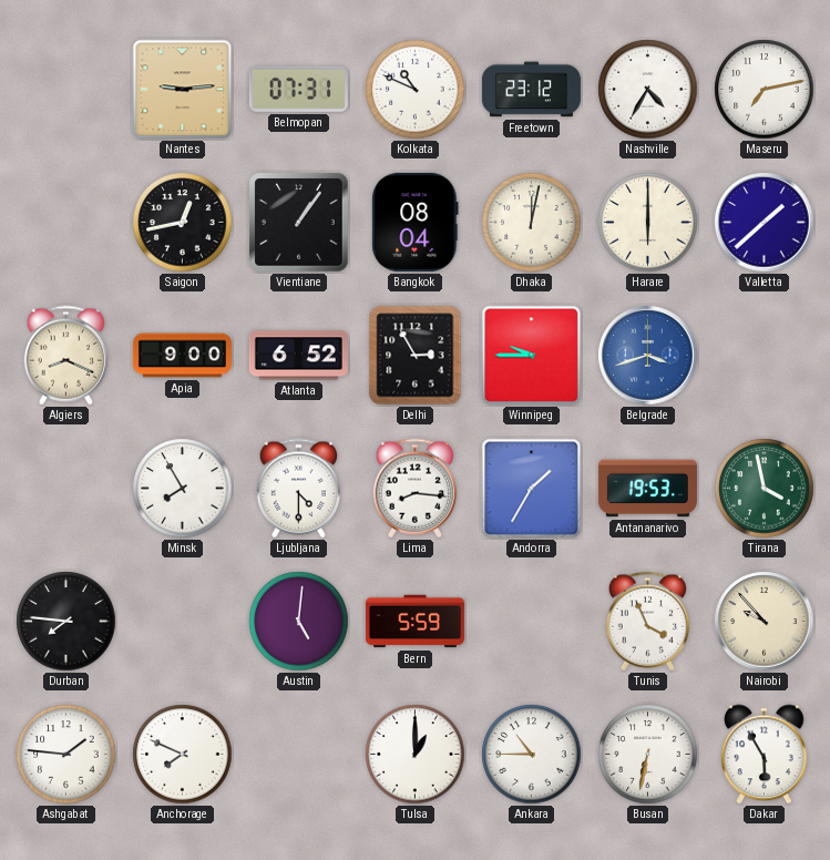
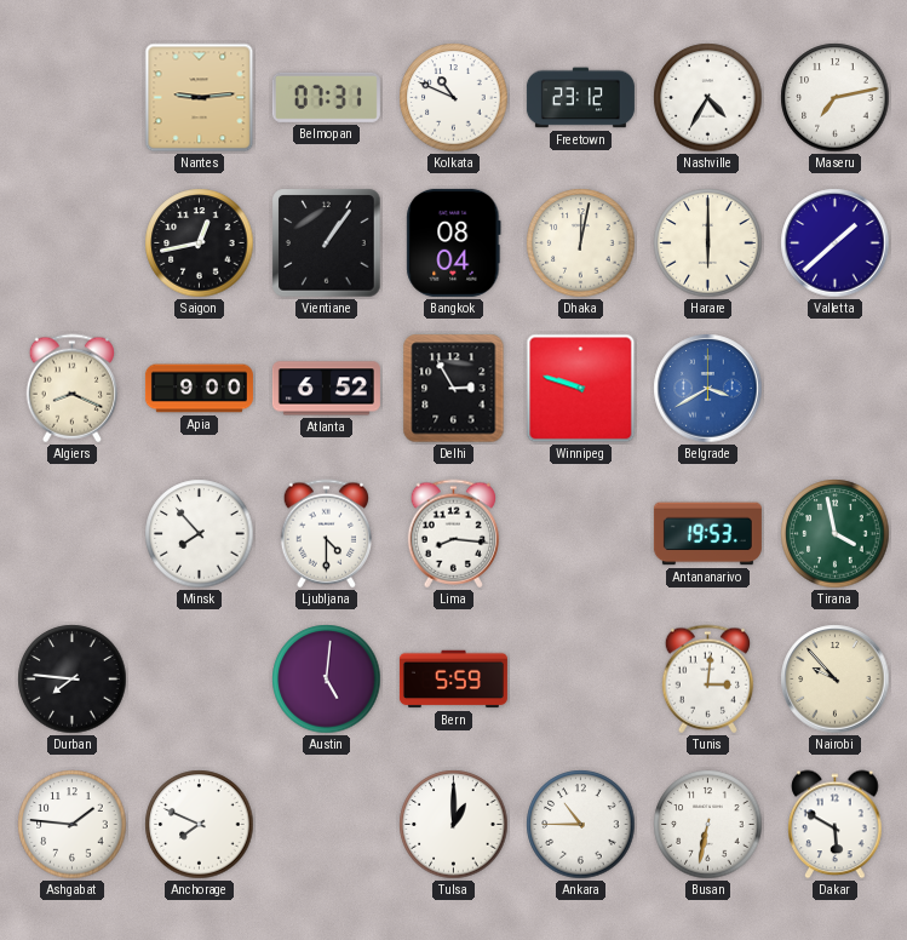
Winnipeg: 9:45 -> 9:48
Belgrade: 3:42 -> 3:40
Minsk: 7:55 -> 7:53
Andorra: 1:35 -> none
Tunis: 3:56 -> 3:01
Dakar: 5:55 -> 5:50
